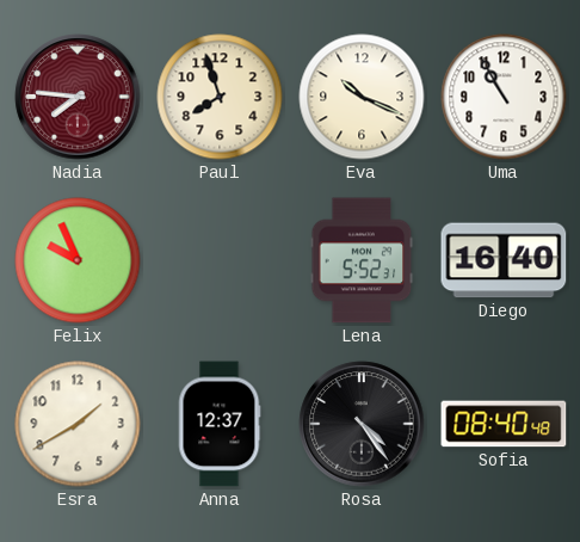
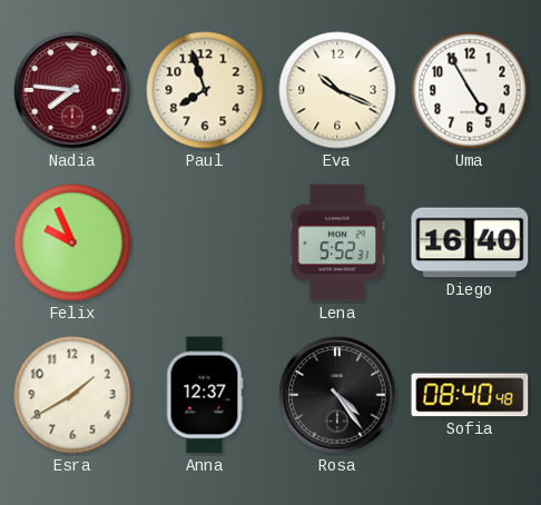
Uma: 10:55 -> 4:55
